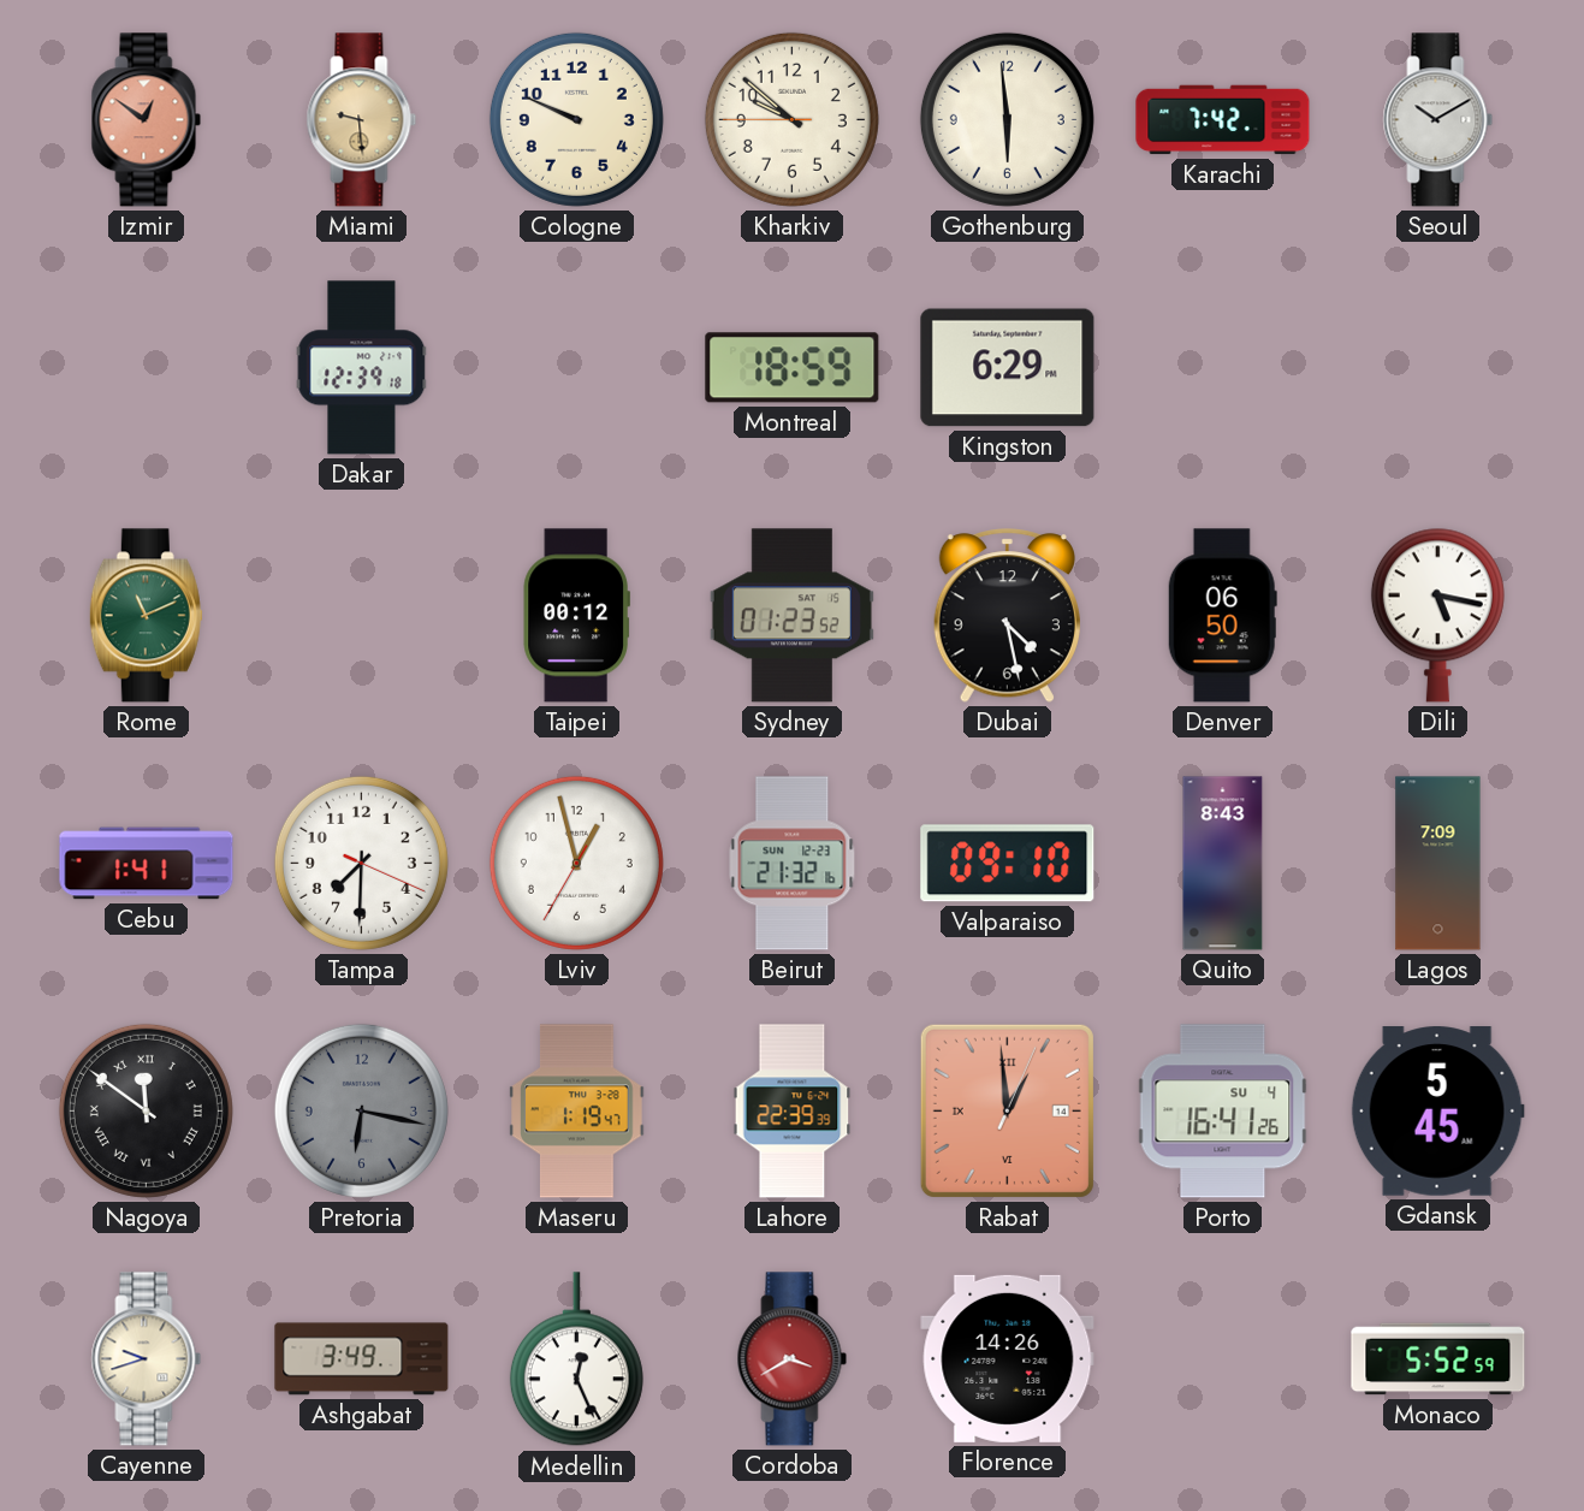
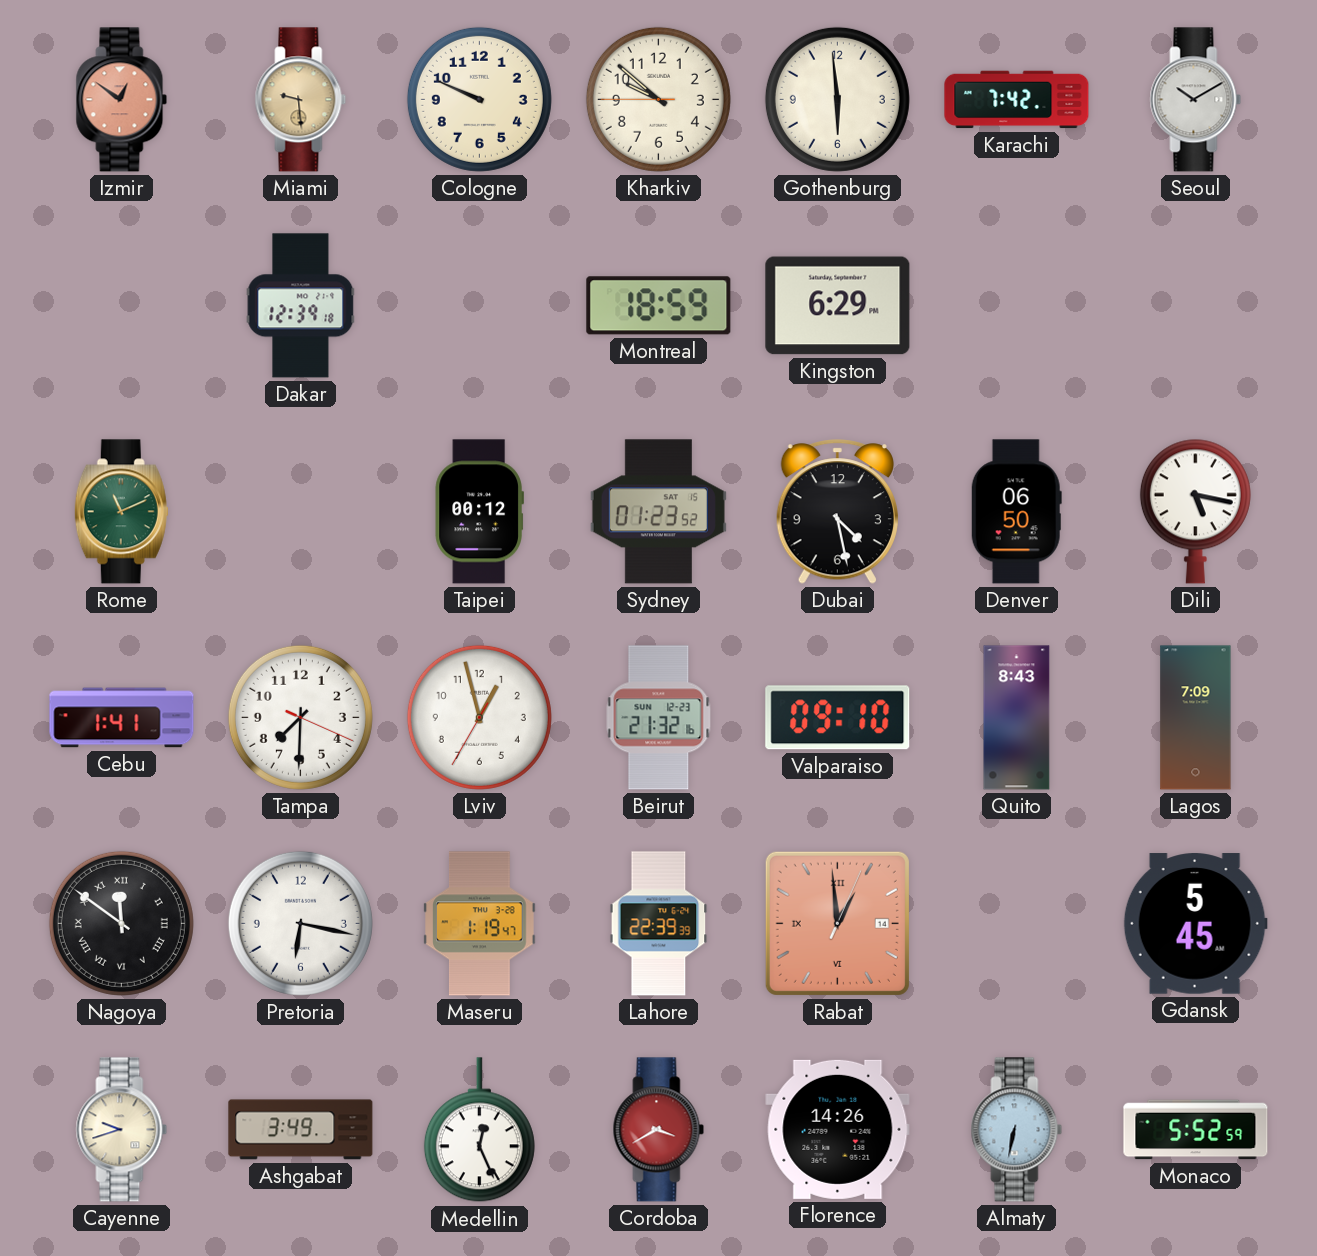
Pretoria dial: grey -> white
Porto: 16:41 -> none
Almaty: none -> 6:32
